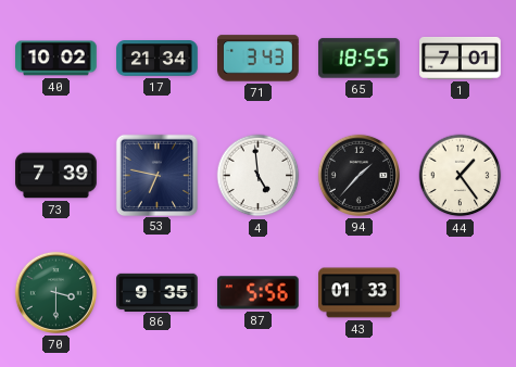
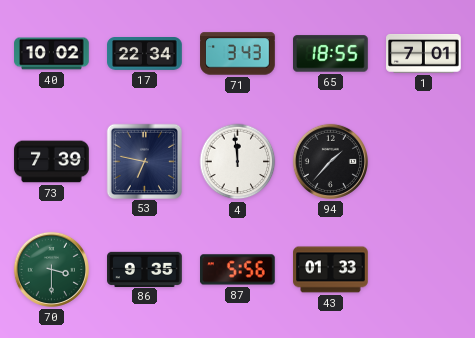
17: 21:34 -> 22:34
4: 4:59 -> 11:59
44: 1:24 -> none
